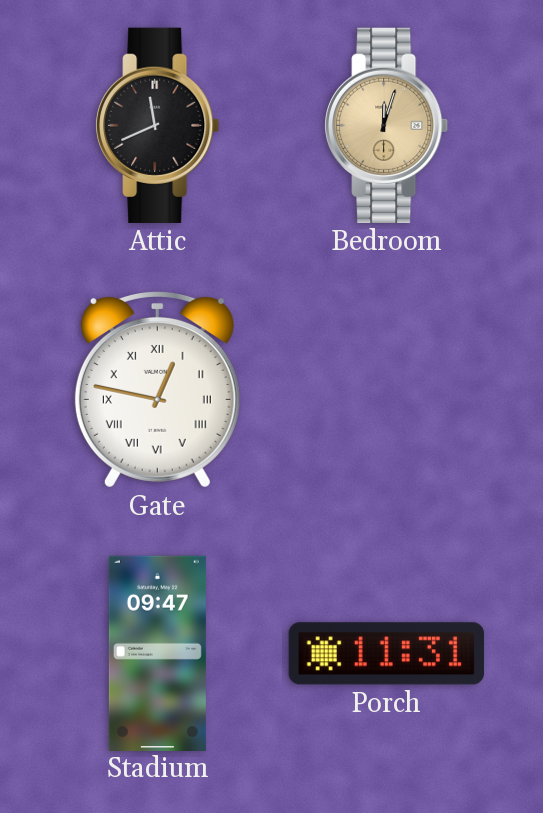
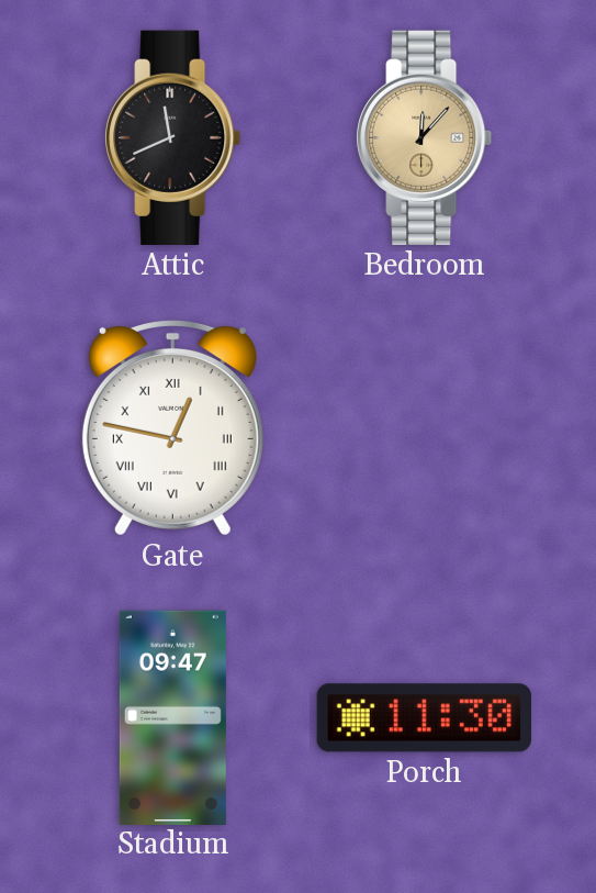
Bedroom: 12:03 -> 12:07
Porch: 11:31 -> 11:30
